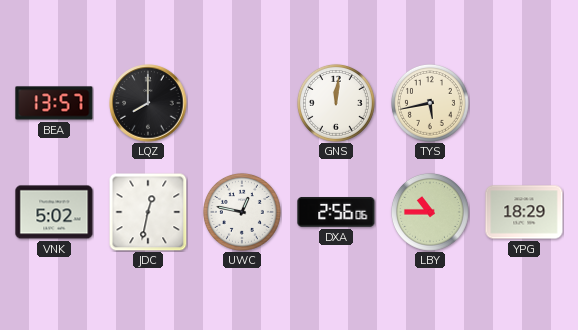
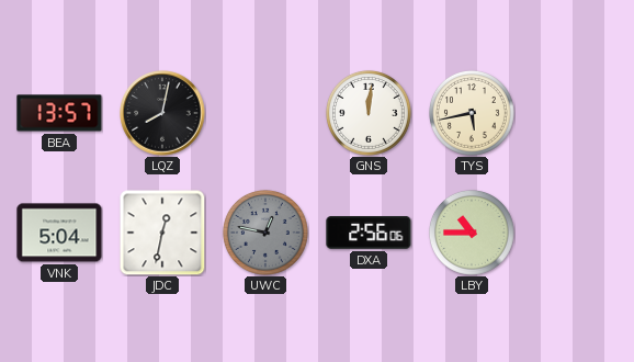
LQZ: 8:00 -> 8:02
VNK: 5:02 -> 5:04
UWC dial: white -> grey
YPG: 18:29 -> none
